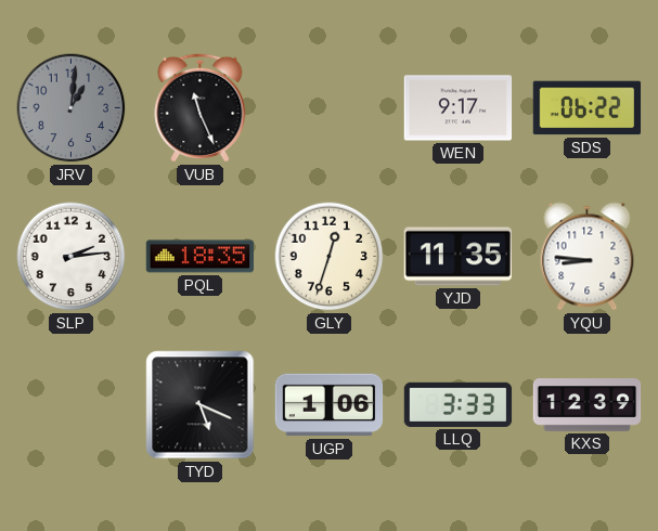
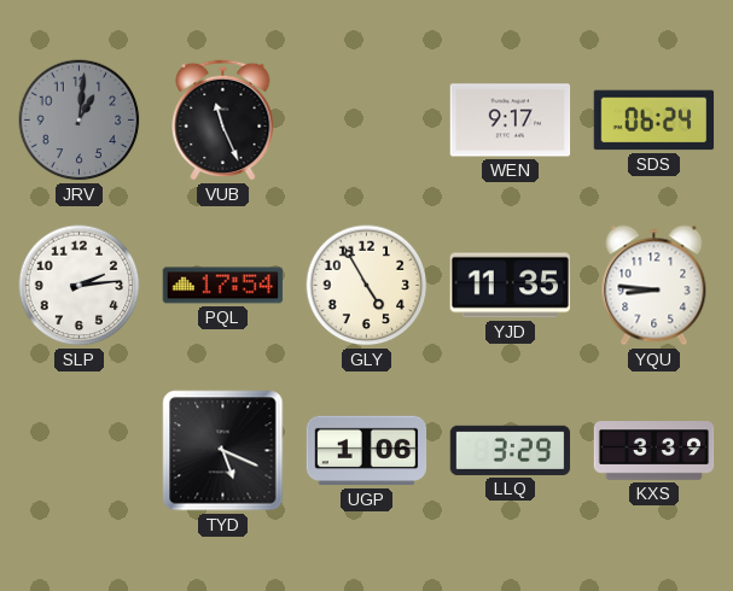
SDS: 06:22 -> 06:24
PQL: 18:35 -> 17:54
GLY: 12:33 -> 4:55
LLQ: 3:33 -> 3:29
KXS: 12:39 -> 3:39
